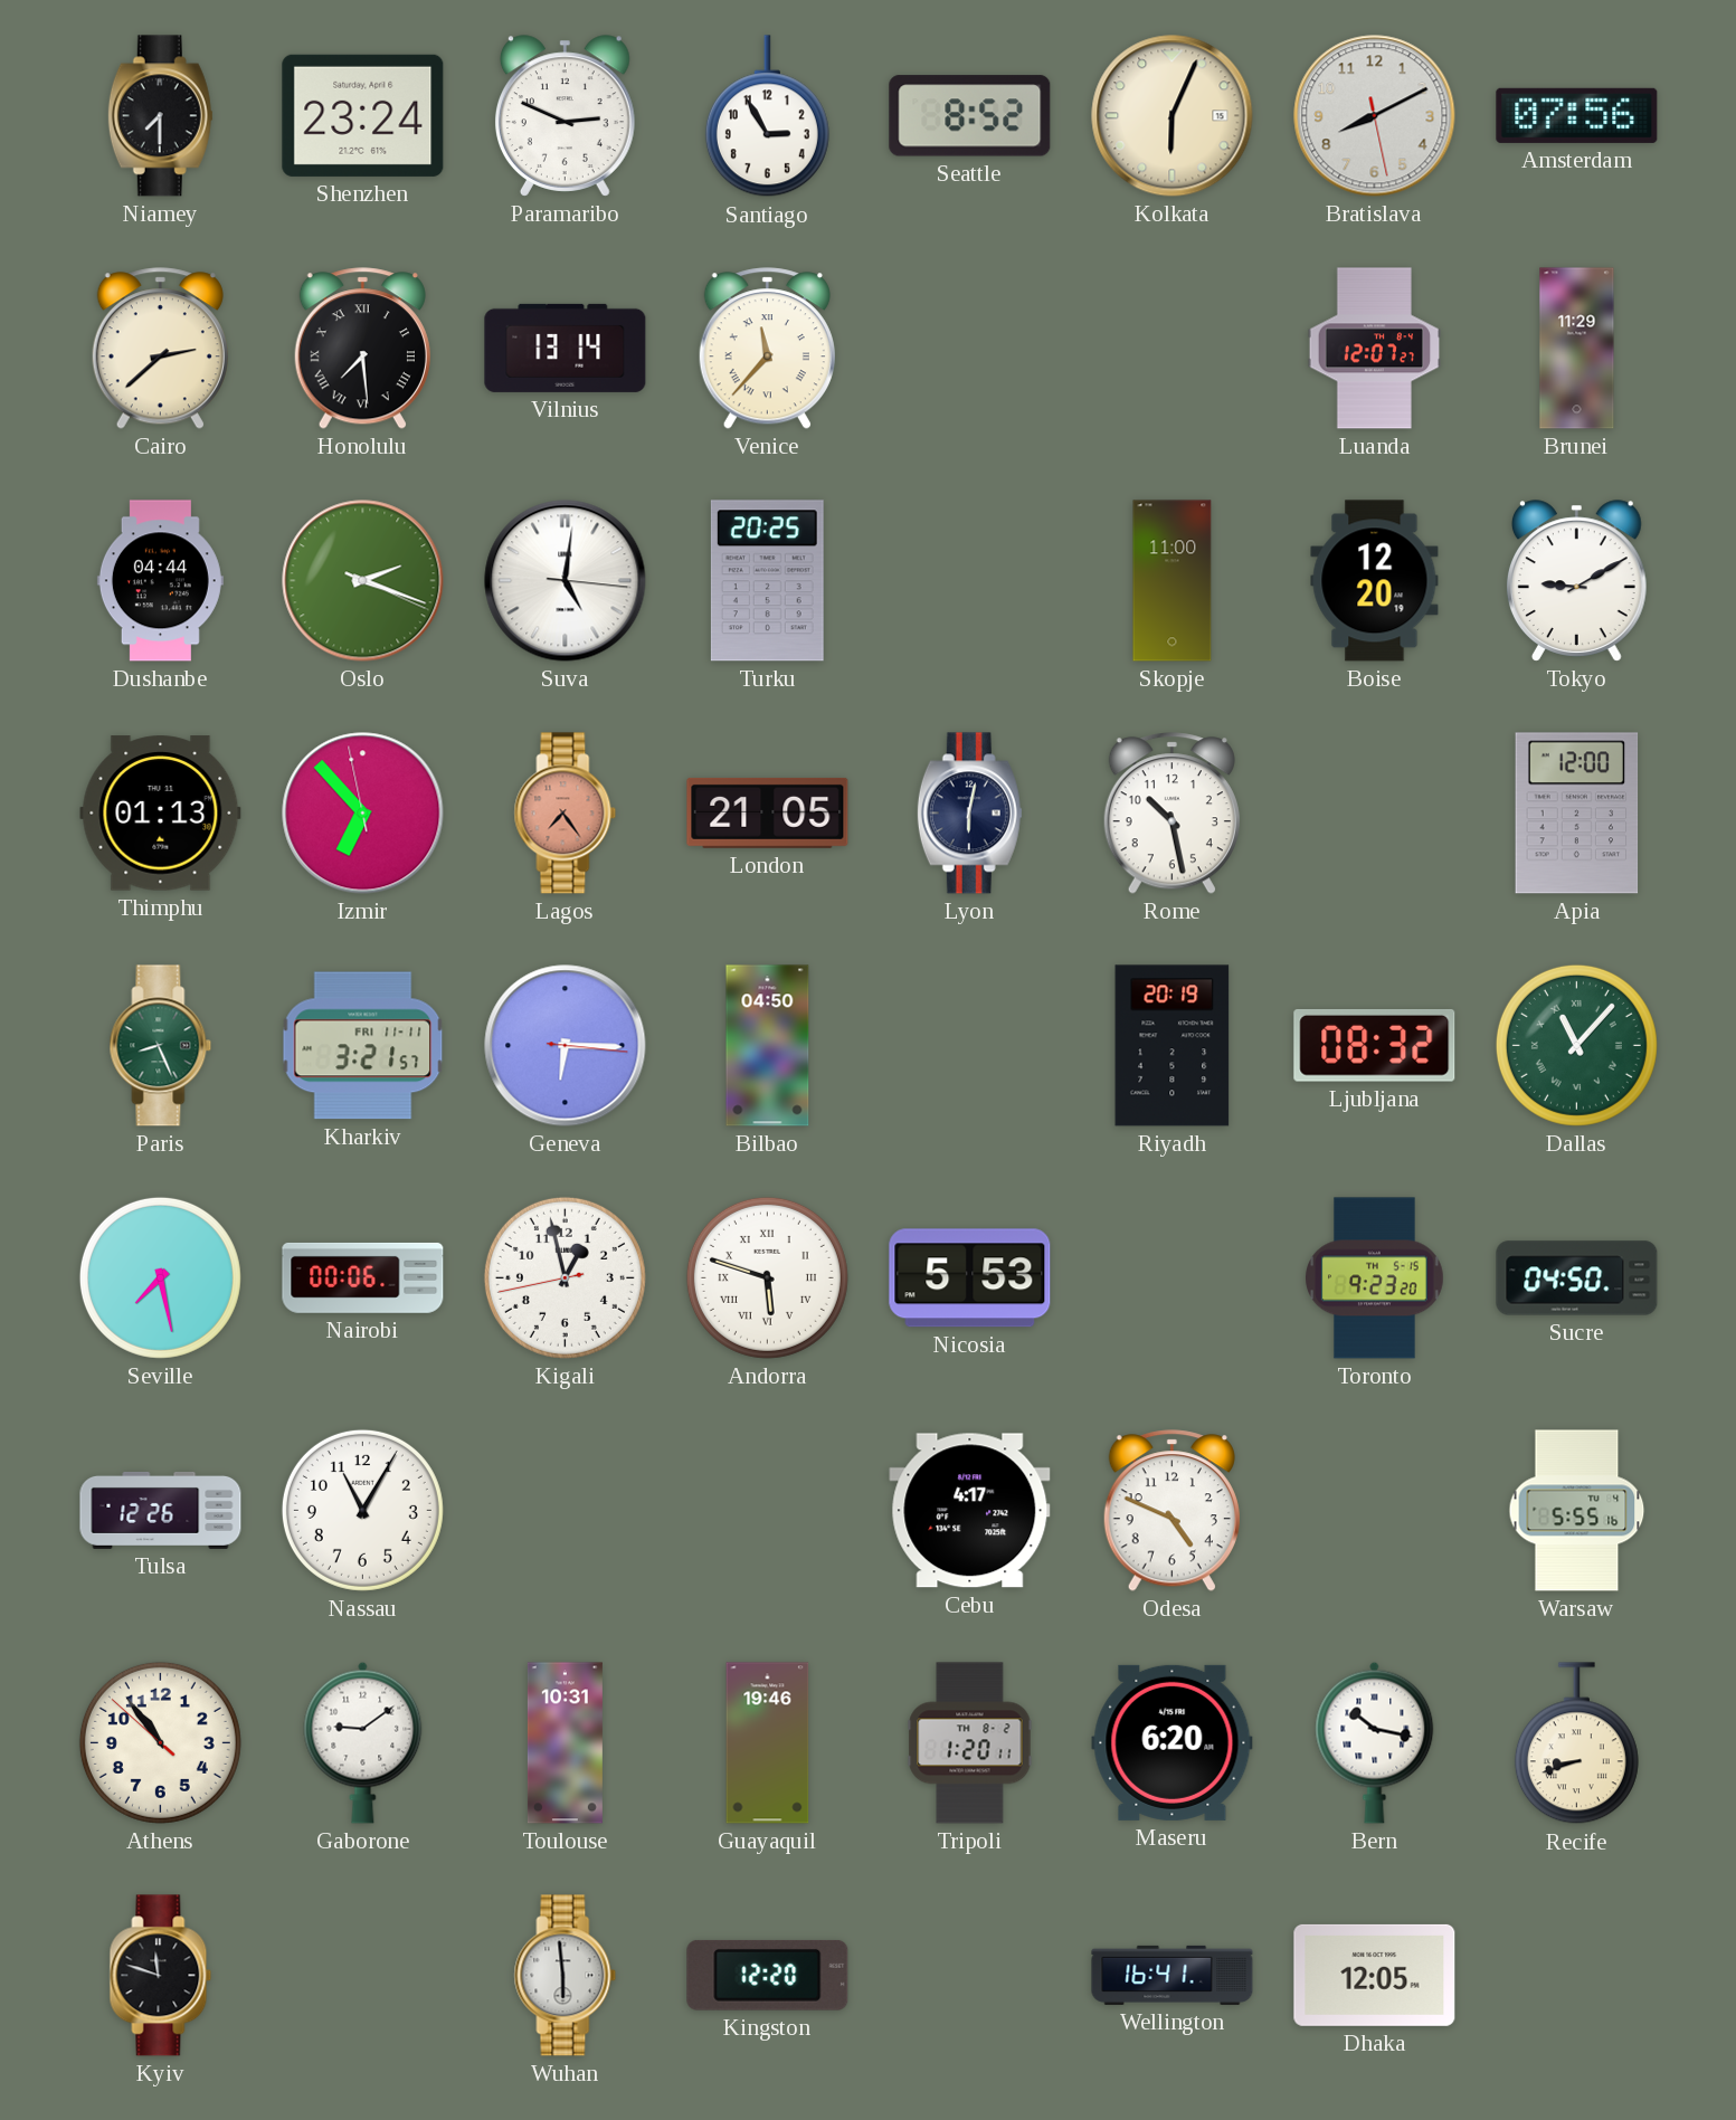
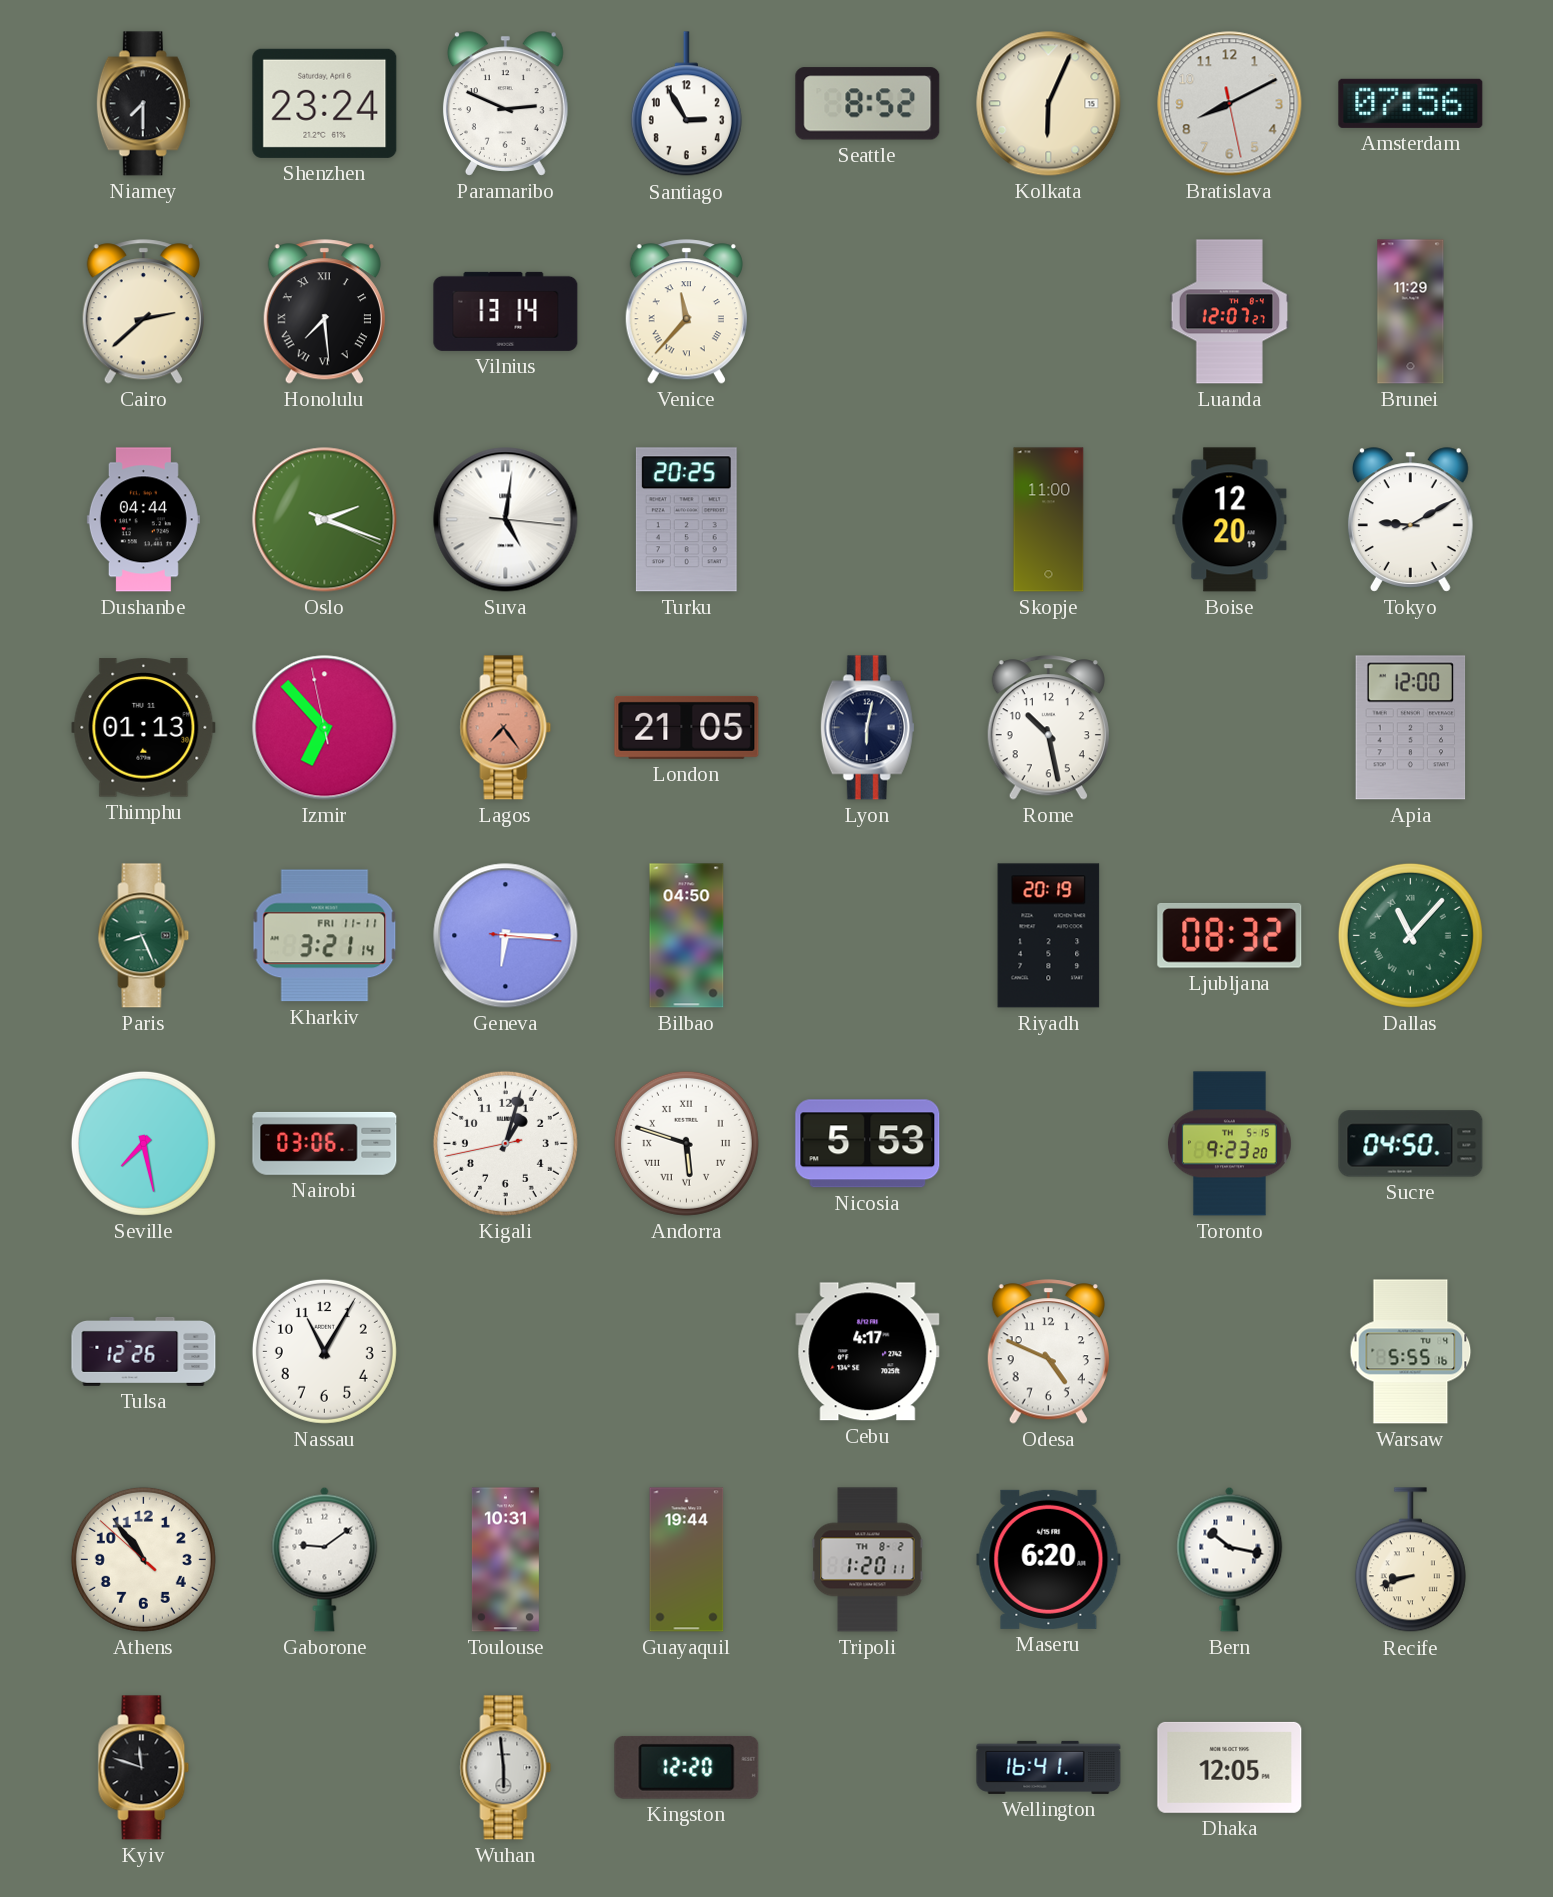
Kharkiv: 3:21:57 -> 3:21:14
Nairobi: 00:06 -> 03:06
Kigali: 12:57 -> 1:02
Guayaquil: 19:46 -> 19:44
